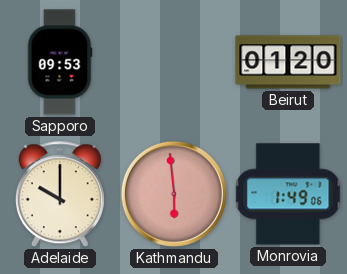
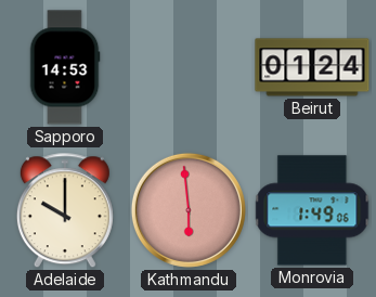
Sapporo: 09:53 -> 14:53
Beirut: 01:20 -> 01:24
